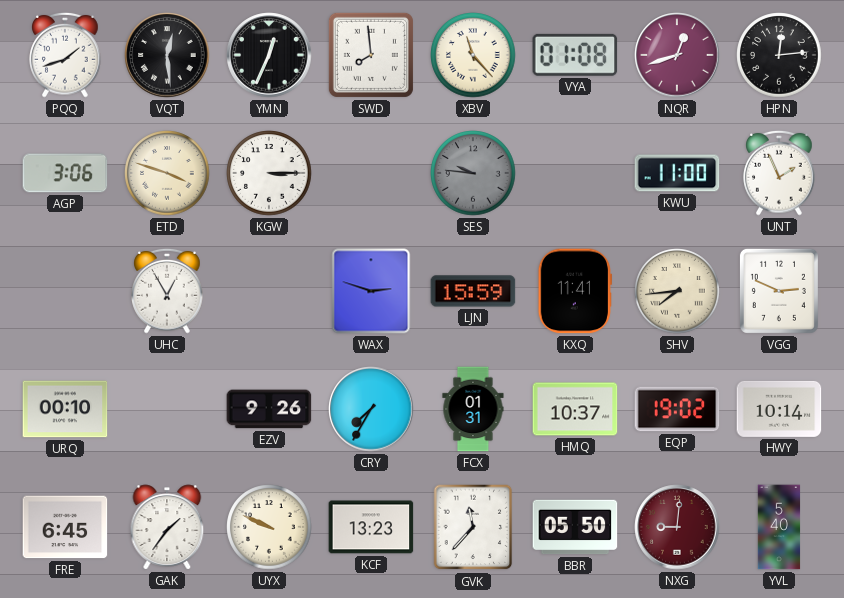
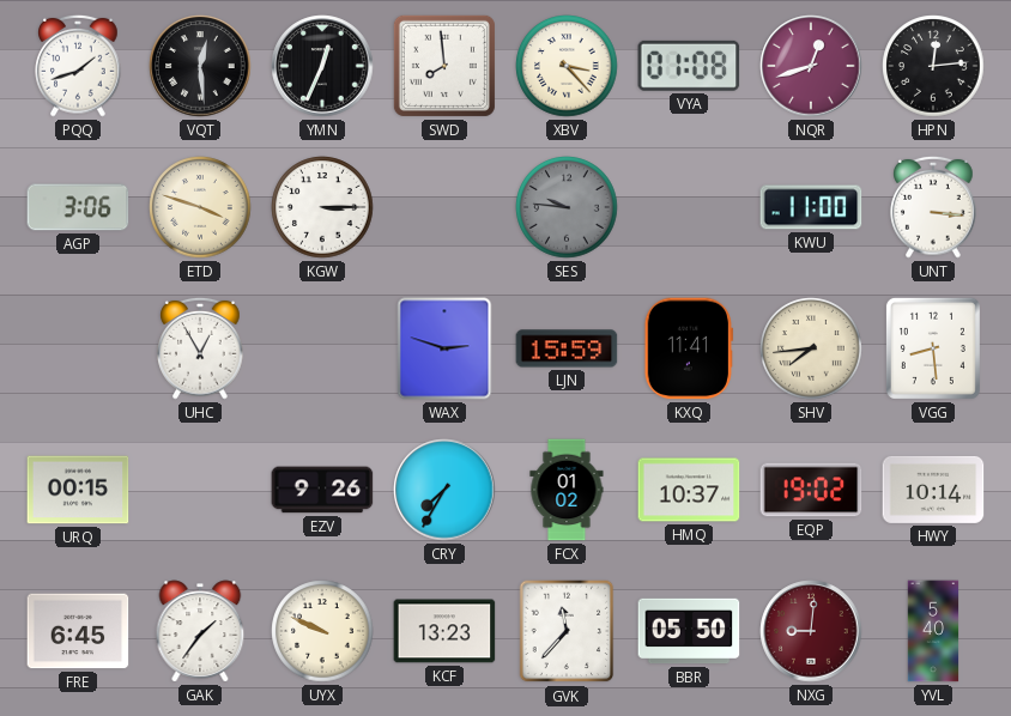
XBV: 11:23 -> 3:23
UNT: 1:56 -> 3:16
VGG: 2:49 -> 8:29
URQ: 00:10 -> 00:15
FCX: 01:31 -> 01:02
